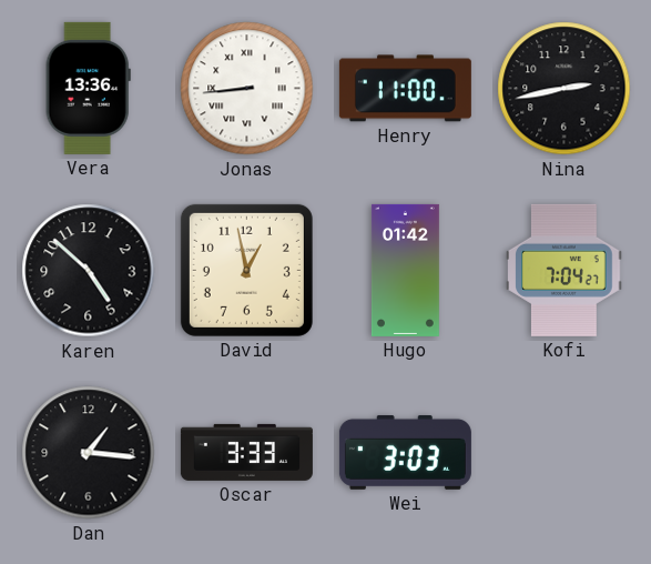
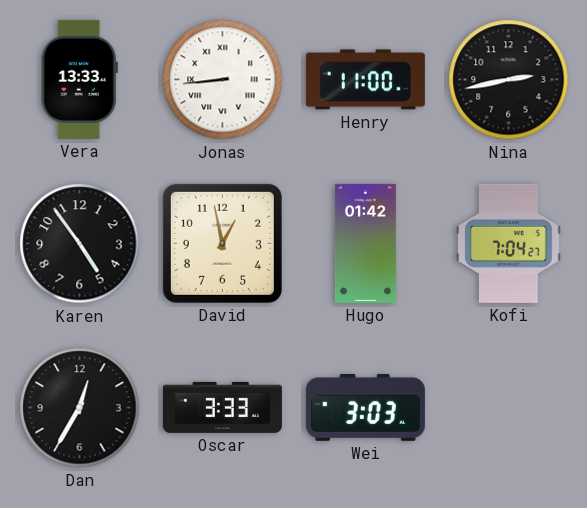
Vera: 13:36 -> 13:33
Karen: 4:52 -> 4:54
Dan: 1:16 -> 12:35
